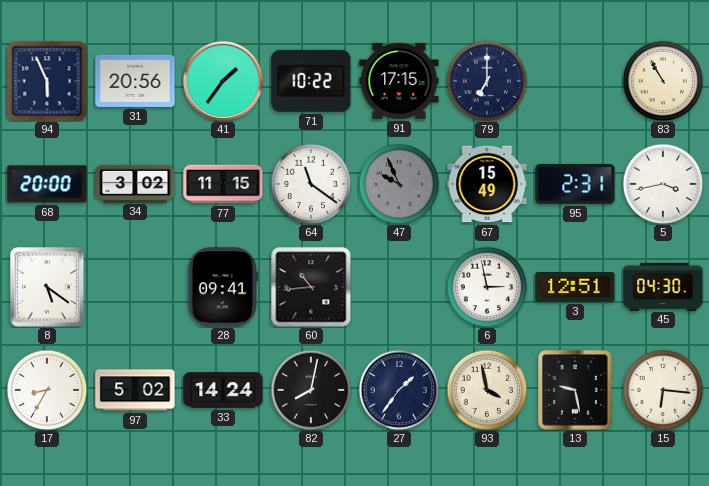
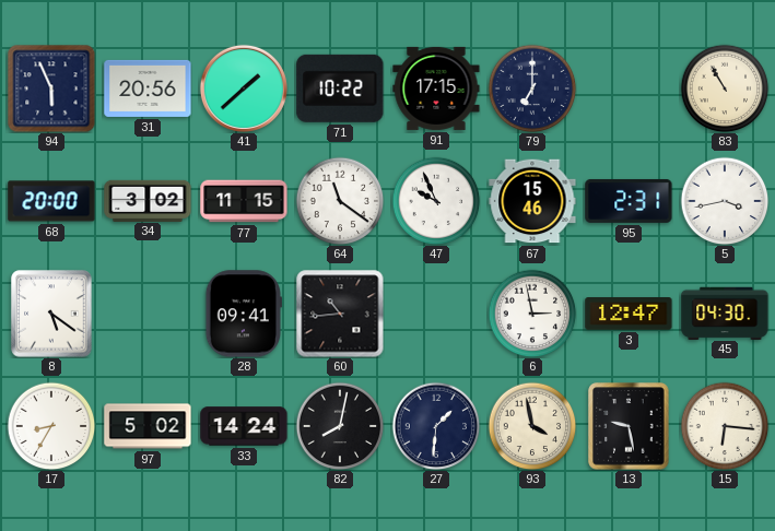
41: 1:36 -> 1:38
47 dial: grey -> white
67: 15:49 -> 15:46
3: 12:51 -> 12:47
27: 1:36 -> 1:31
